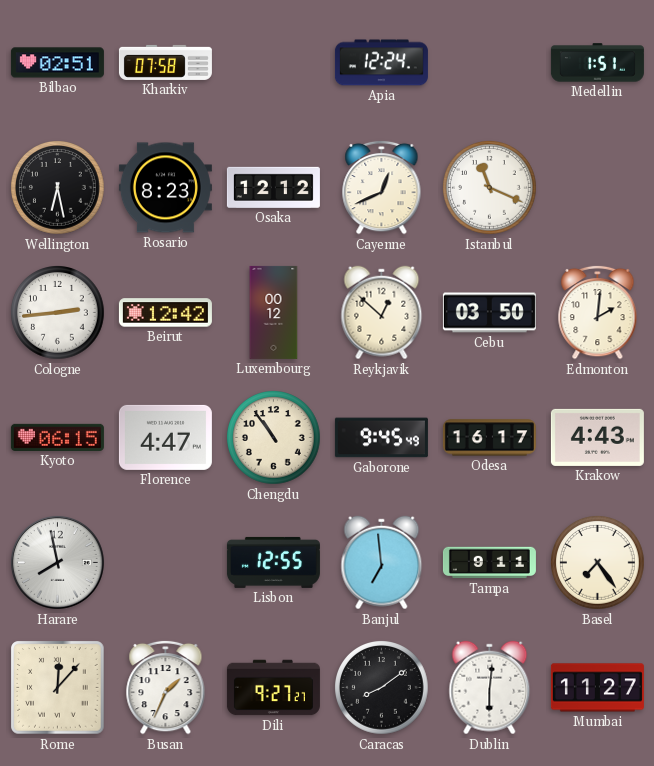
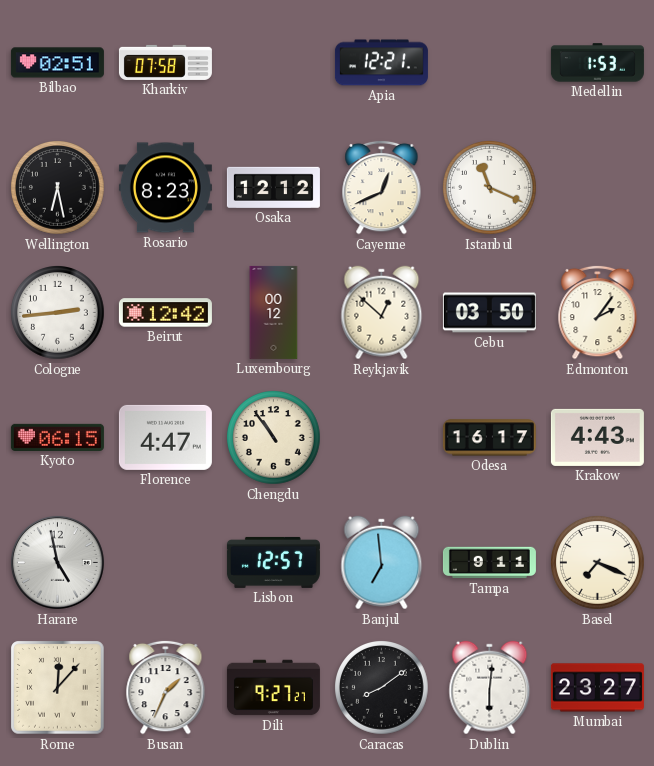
Apia: 12:24 -> 12:21
Medellin: 1:51 -> 1:53
Edmonton: 2:01 -> 2:06
Gaborone: 9:45 -> none
Harare: 7:58 -> 4:58
Lisbon: 12:55 -> 12:57
Basel: 7:24 -> 7:19
Mumbai: 11:27 -> 23:27
